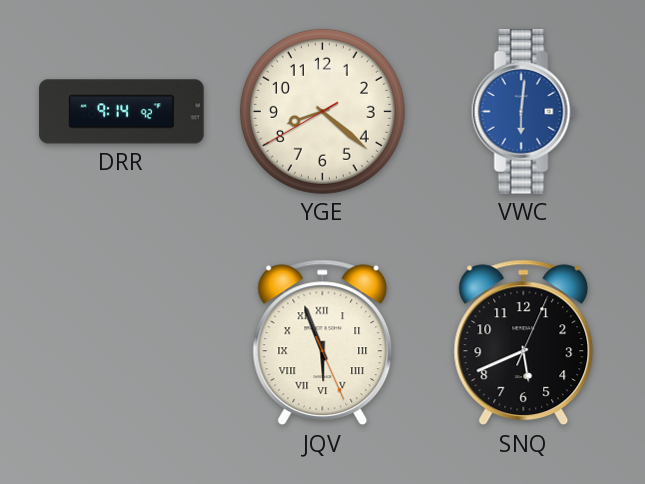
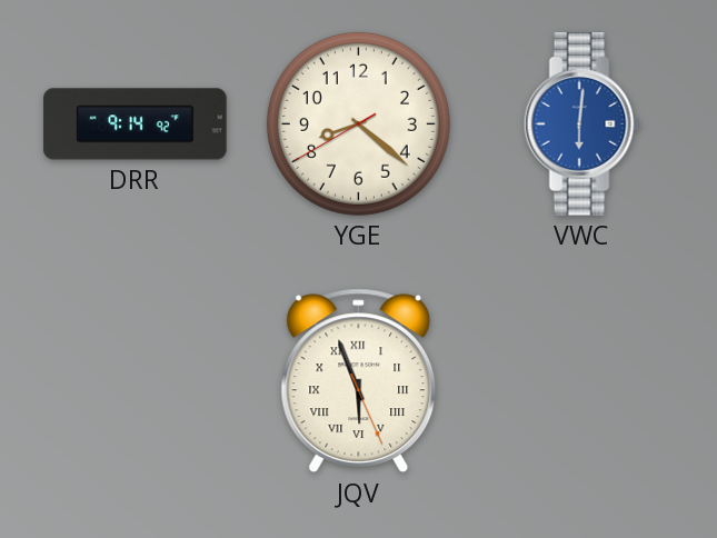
SNQ: 5:41 -> none
